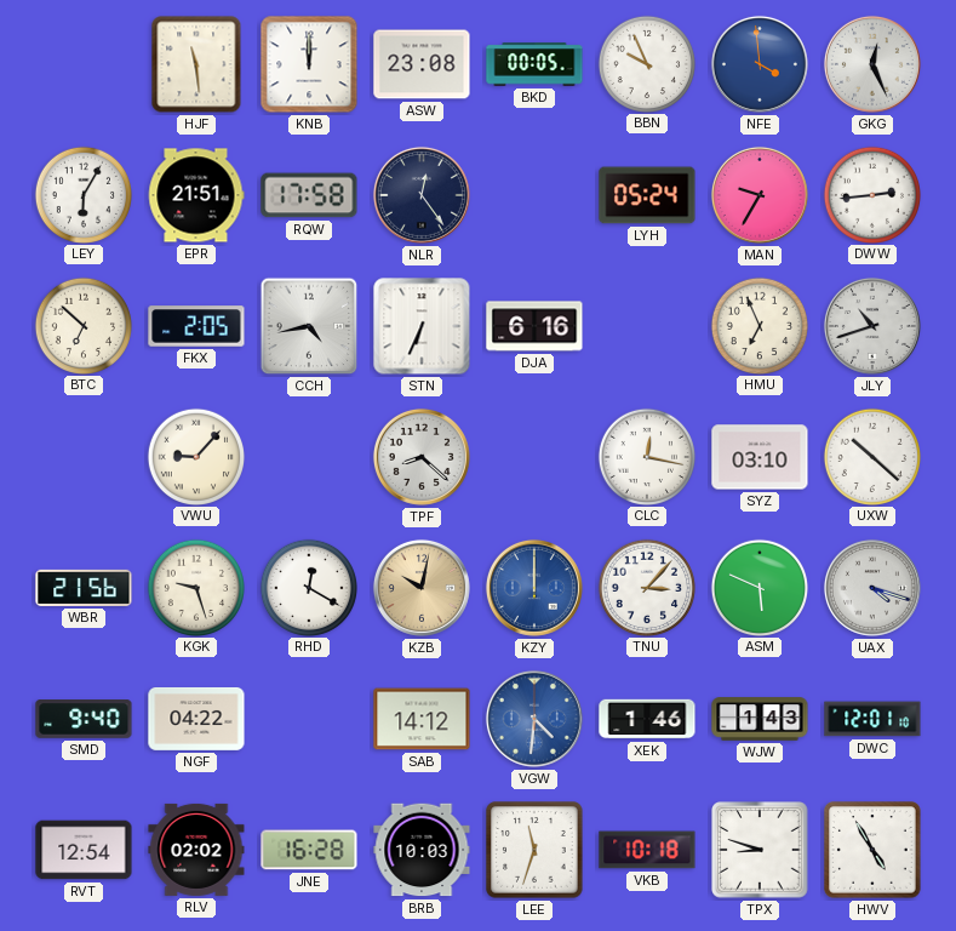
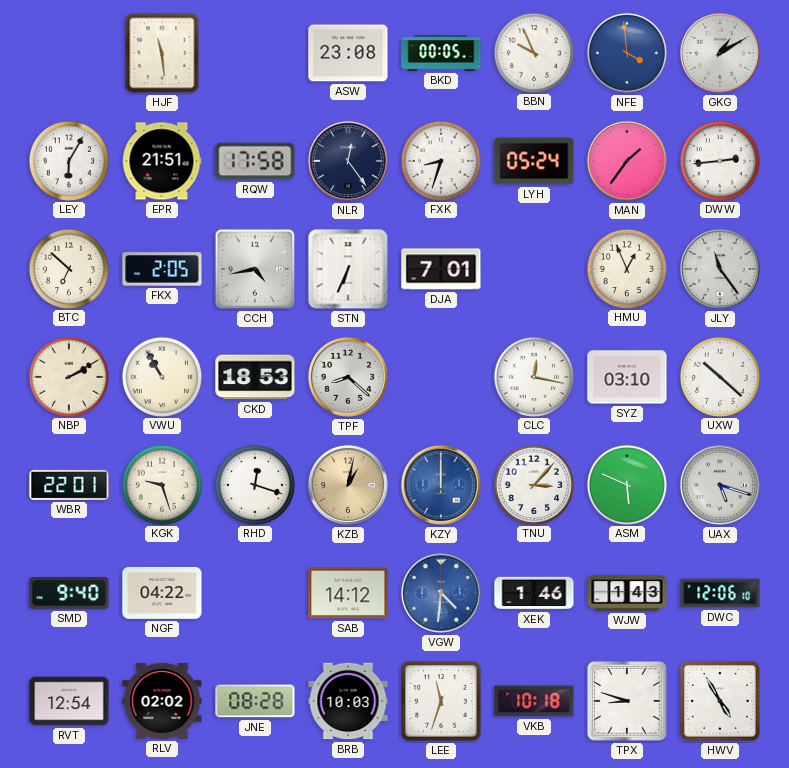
KNB: 12:00 -> none
GKG: 12:26 -> 1:10
FXK: none -> 8:33
MAN: 9:35 -> 1:36
DJA: 6:16 -> 7:01
HMU: 6:56 -> 12:56
JLY: 10:42 -> 11:24
NBP: none -> 2:10
VWU: 9:07 -> 10:55
CKD: none -> 18:53
WBR: 21:56 -> 22:01
RHD: 12:20 -> 12:18
KZB: 10:02 -> 1:02
UAX: 4:18 -> 5:18
DWC: 12:01 -> 12:06
JNE: 16:28 -> 08:28
